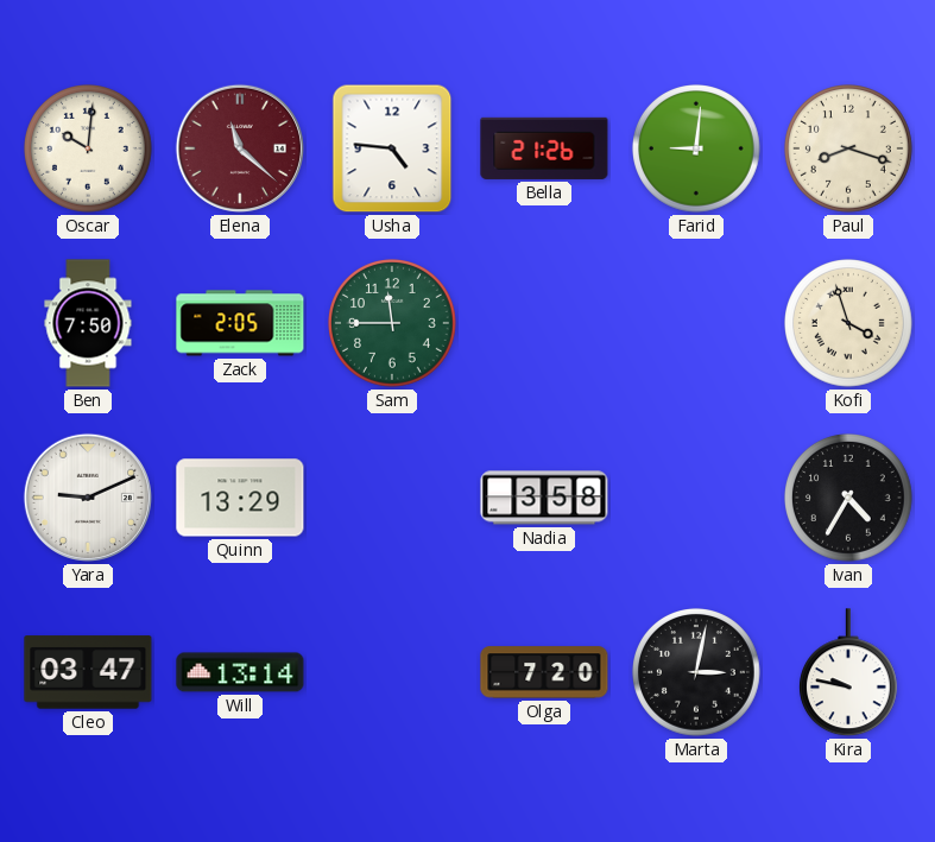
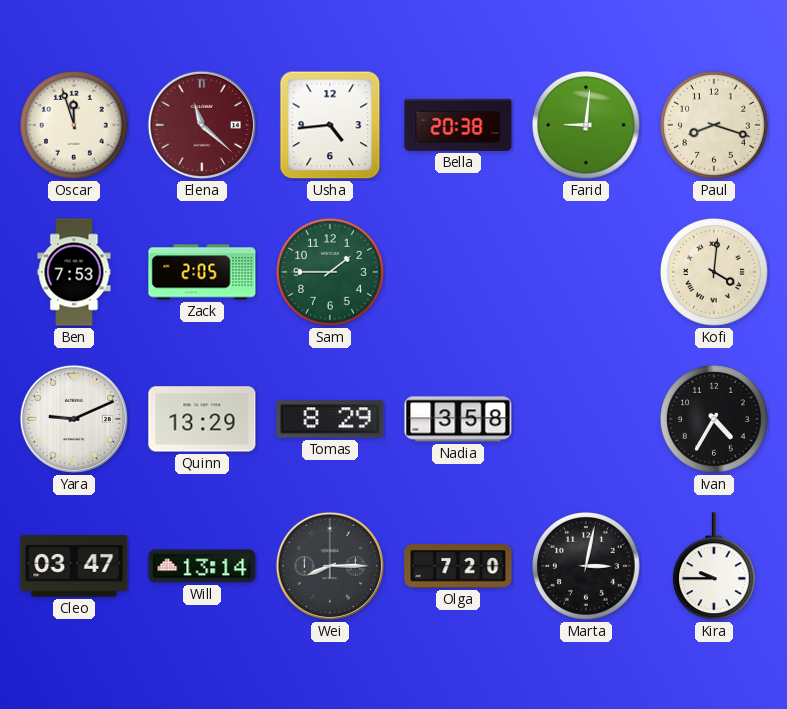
Oscar: 10:01 -> 11:57
Usha: 4:46 -> 4:44
Bella: 21:26 -> 20:38
Ben: 7:50 -> 7:53
Sam: 11:45 -> 1:45
Kofi: 3:57 -> 4:01
Tomas: none -> 8:29
Wei: none -> 8:15
Kira: 9:47 -> 9:45
